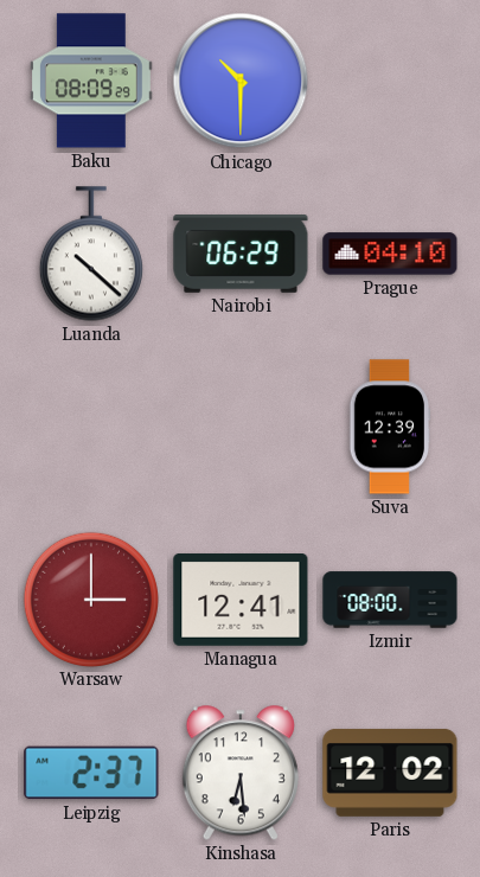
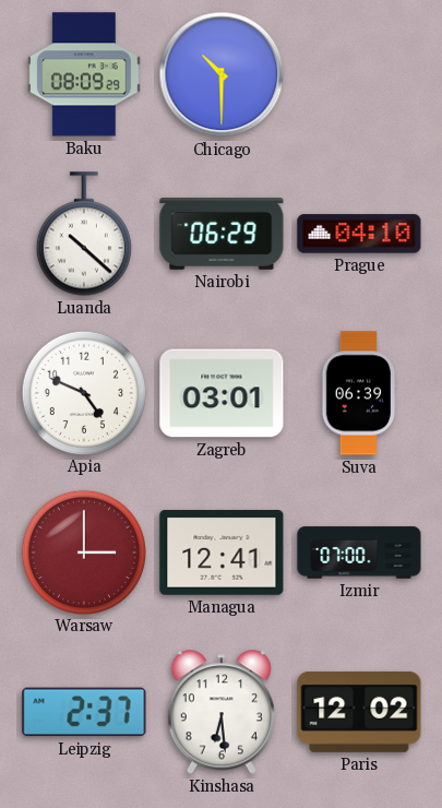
Apia: none -> 4:49
Zagreb: none -> 03:01
Suva: 12:39 -> 06:39
Izmir: 08:00 -> 07:00
